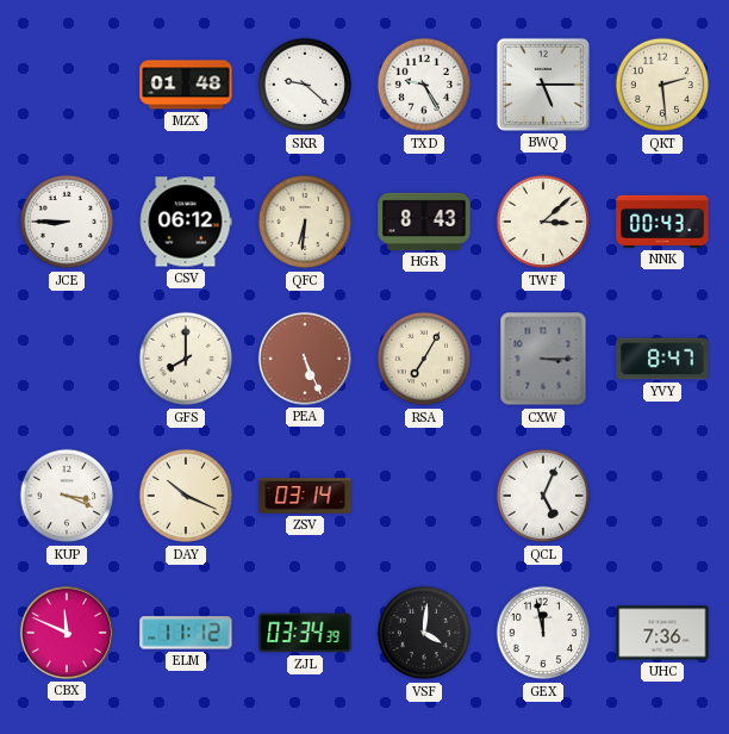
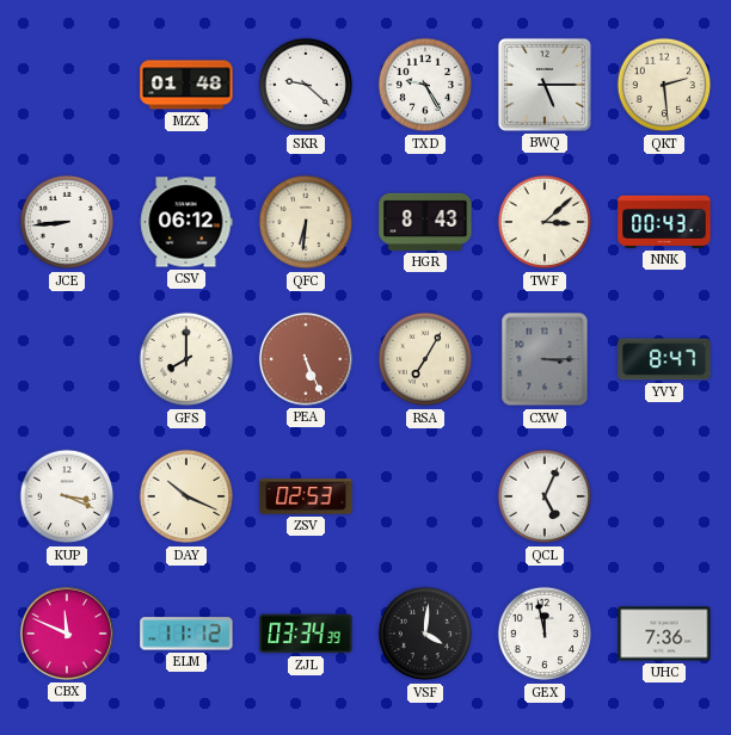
JCE: 8:45 -> 8:44
ZSV: 03:14 -> 02:53
